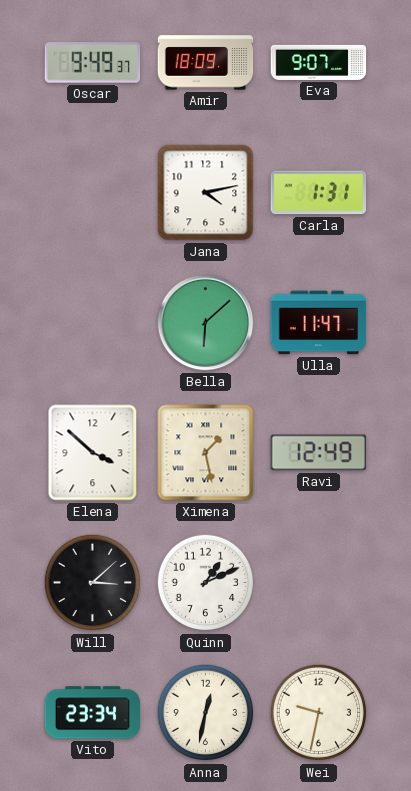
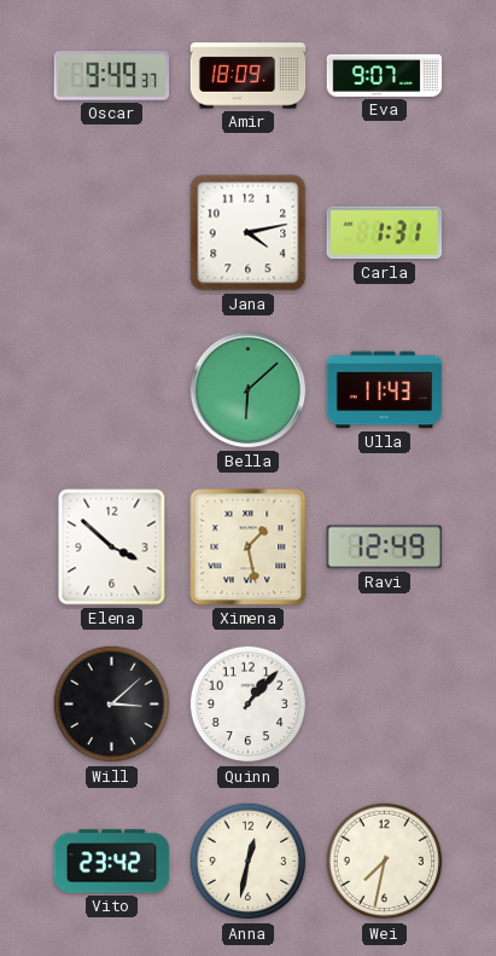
Ulla: 11:47 -> 11:43
Quinn: 1:11 -> 1:07
Vito: 23:34 -> 23:42
Wei: 9:32 -> 7:32
